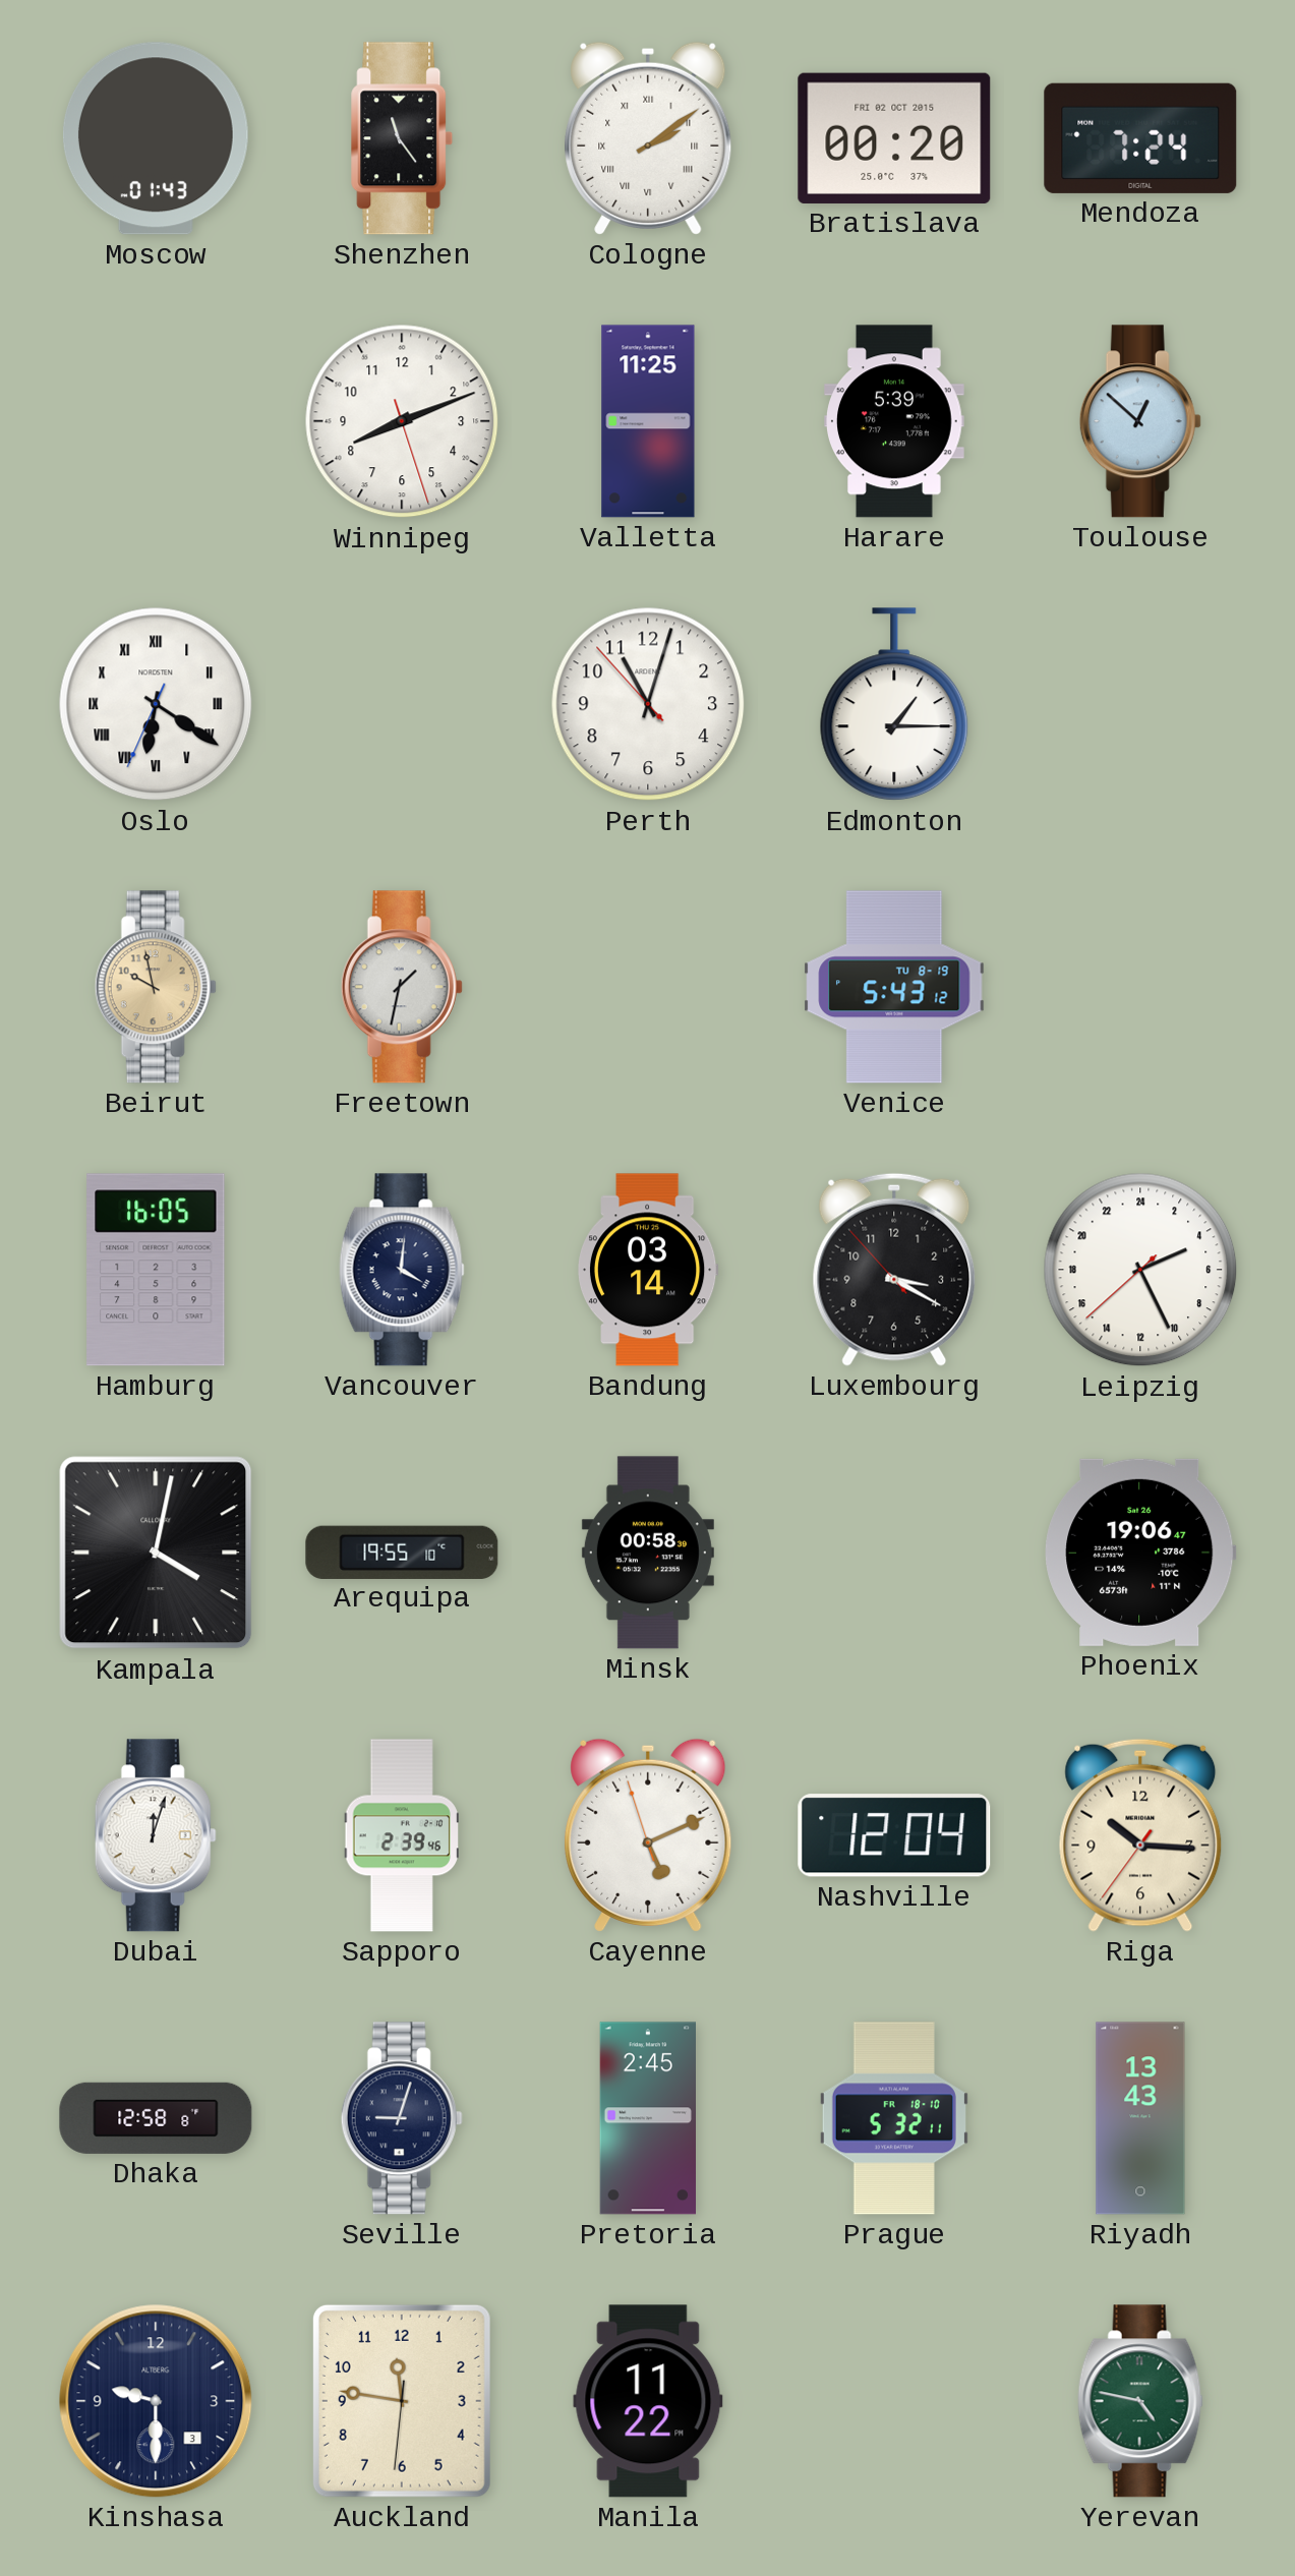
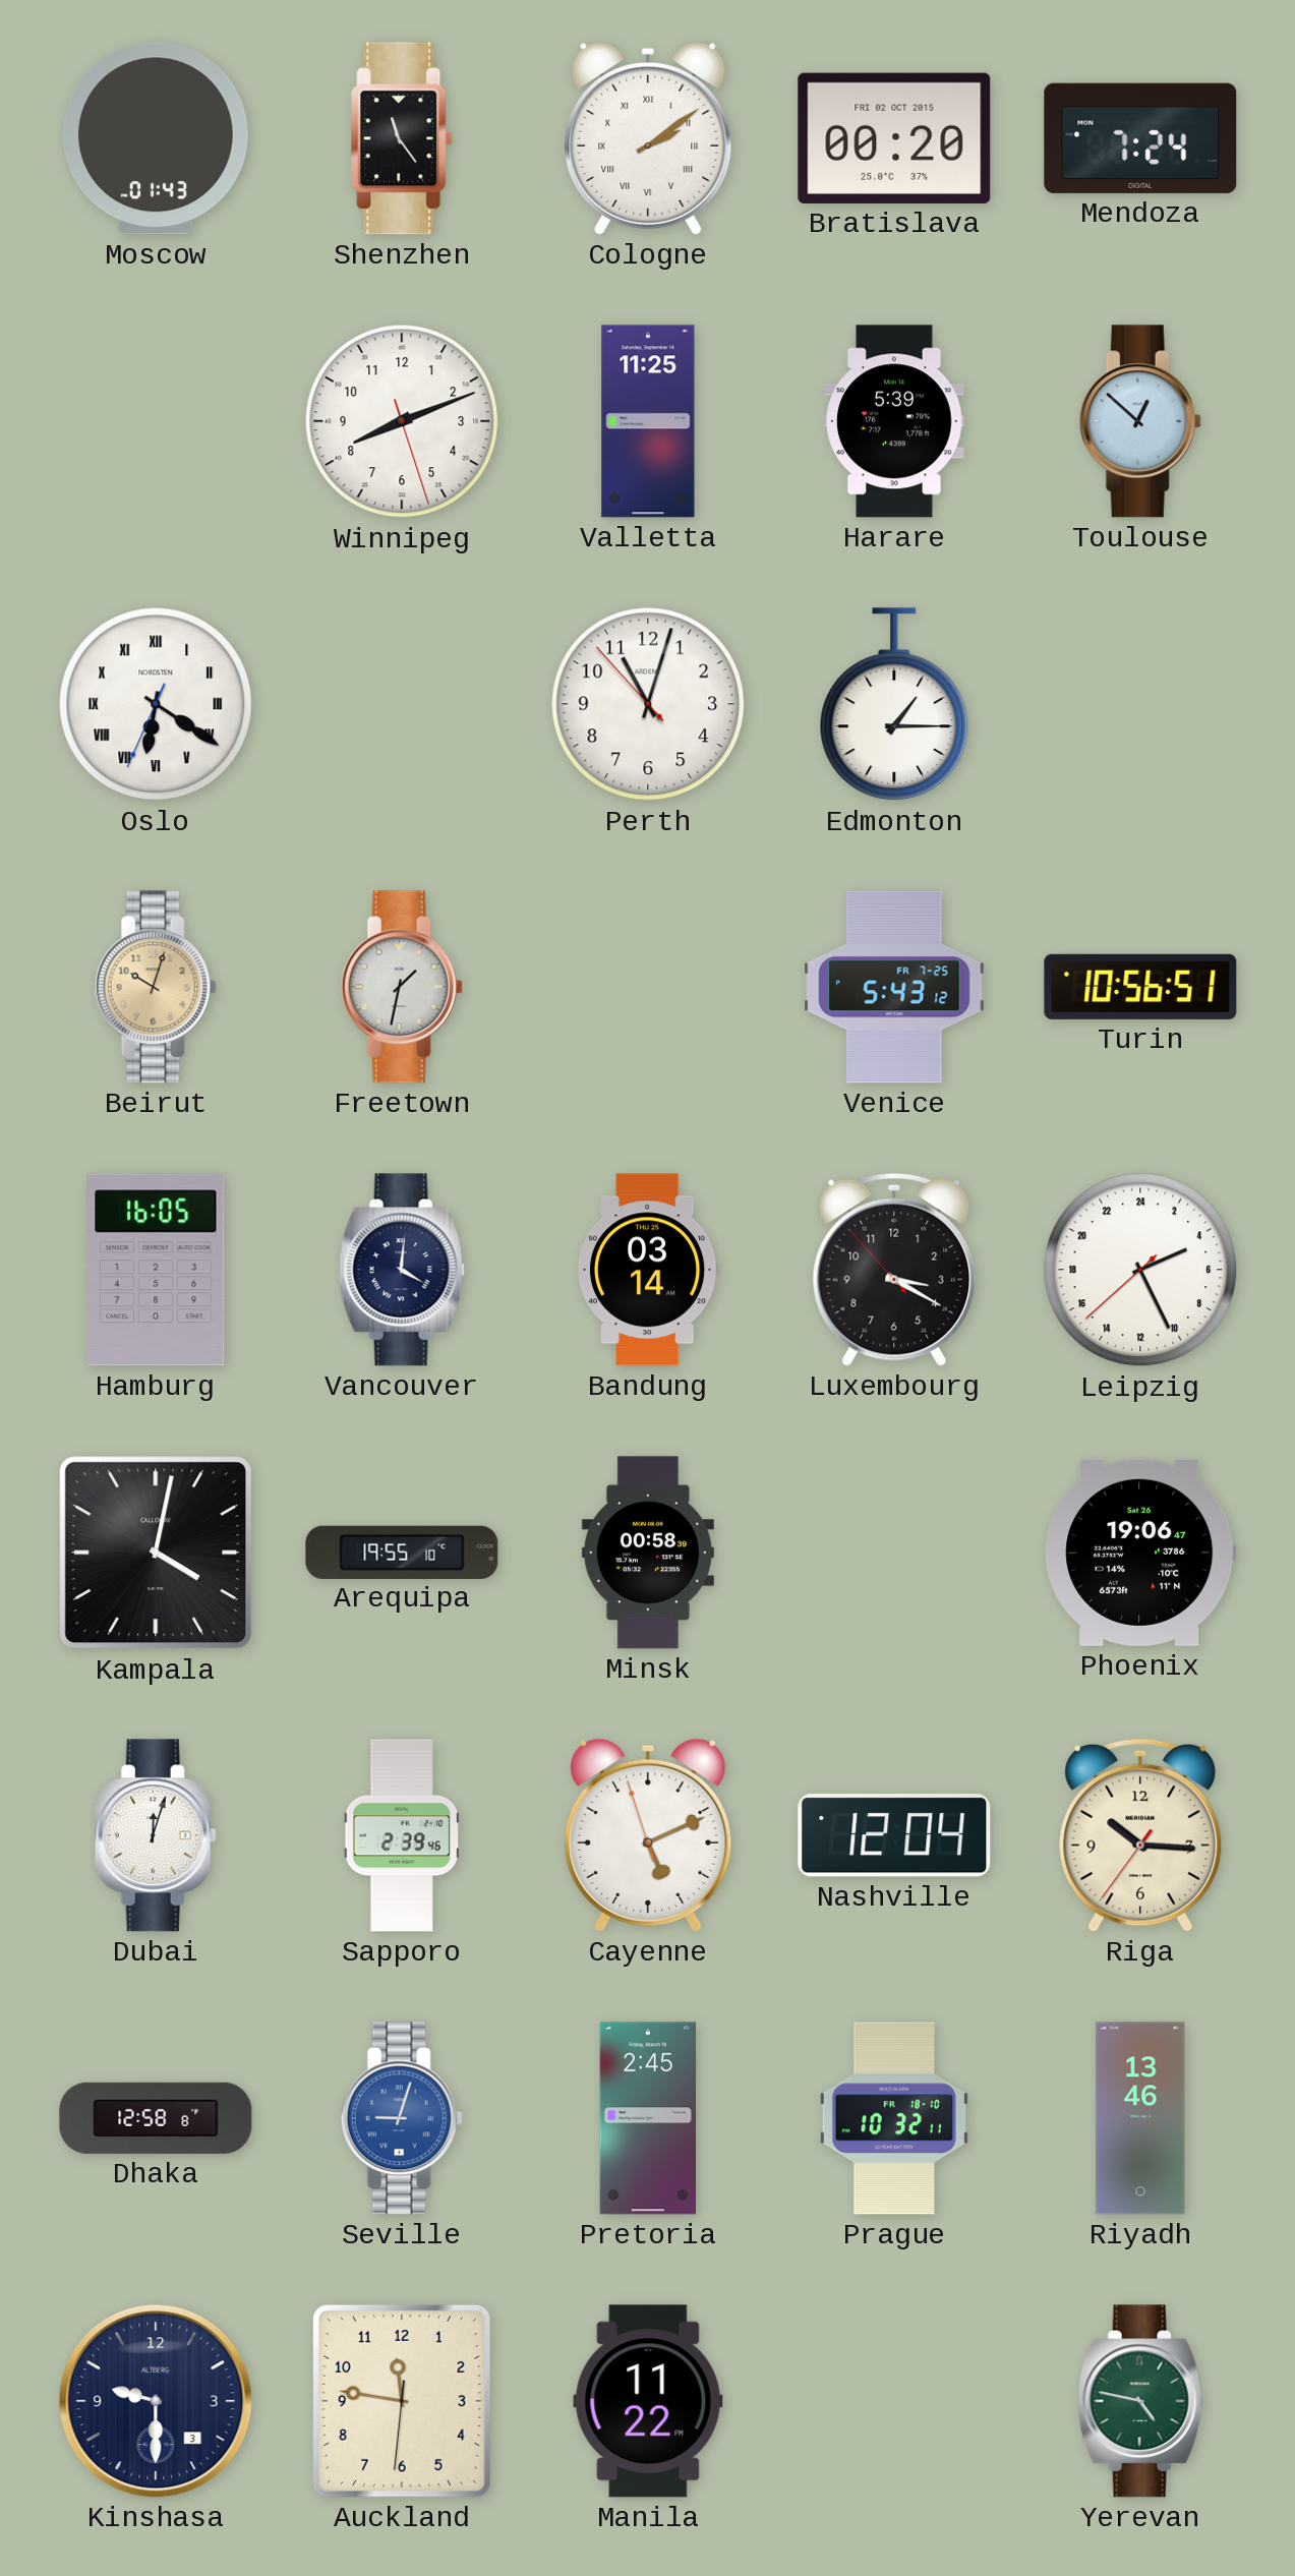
Beirut: 9:58 -> 10:03
Venice date: TU 8-19 -> FR 7-25
Turin: none -> 10:56
Seville dial: navy -> blue
Prague: 5:32 -> 10:32
Riyadh: 13:43 -> 13:46
